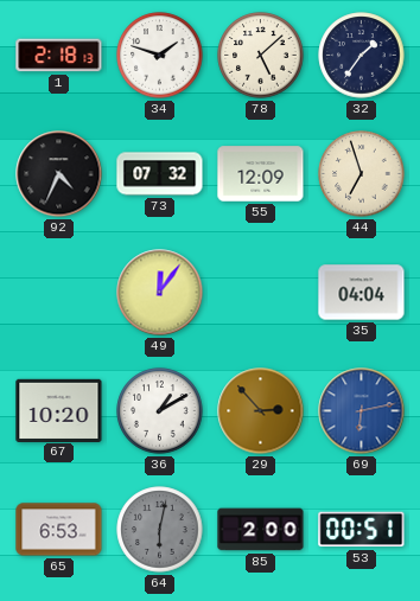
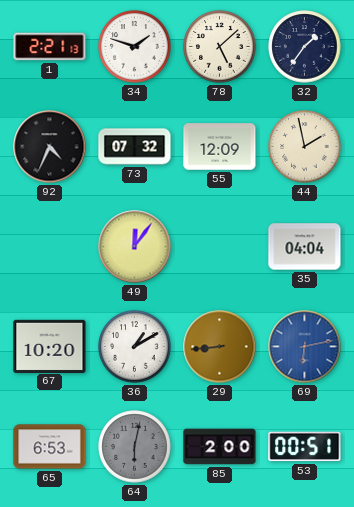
1: 2:18 -> 2:21
44: 6:57 -> 1:58
29: 2:53 -> 8:44
